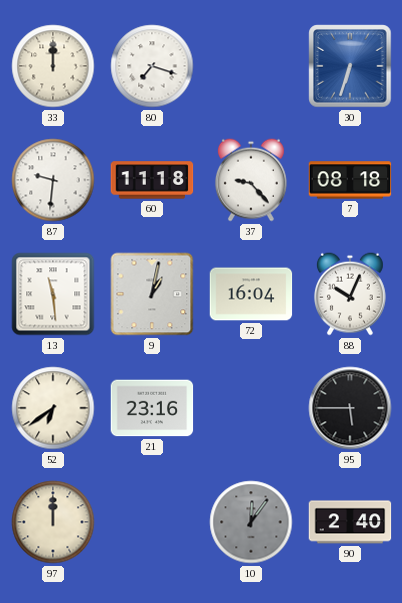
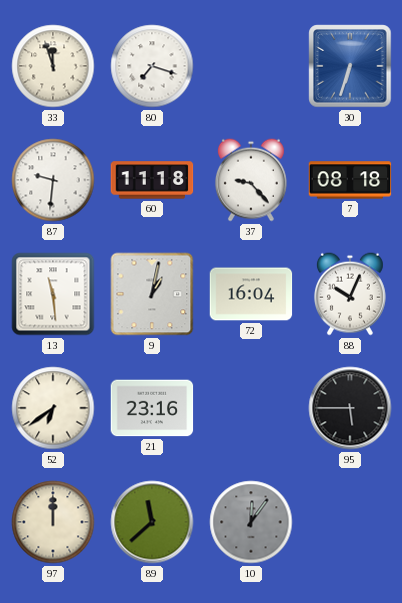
33: 12:00 -> 11:57
89: none -> 11:38
90: 2:40 -> none
